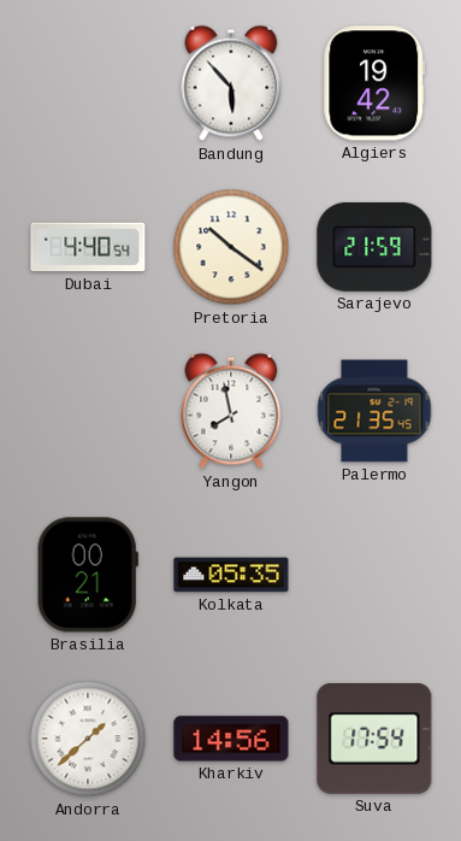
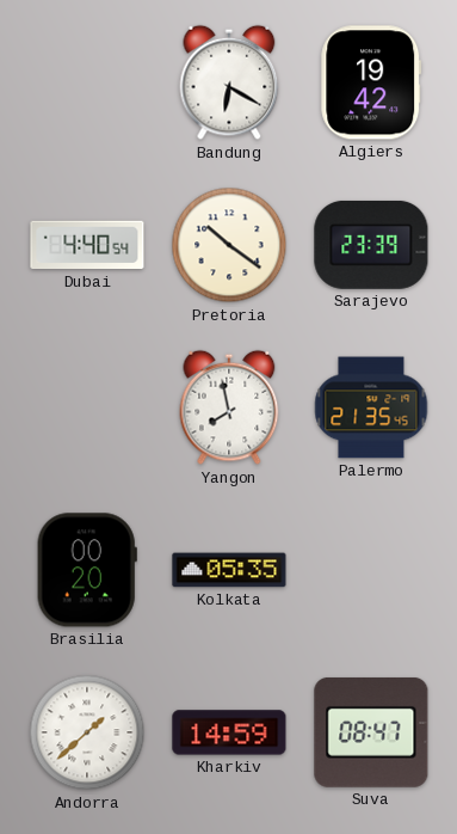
Bandung: 5:53 -> 6:20
Sarajevo: 21:59 -> 23:39
Brasilia: 00:21 -> 00:20
Kharkiv: 14:56 -> 14:59
Suva: 17:54 -> 08:47
